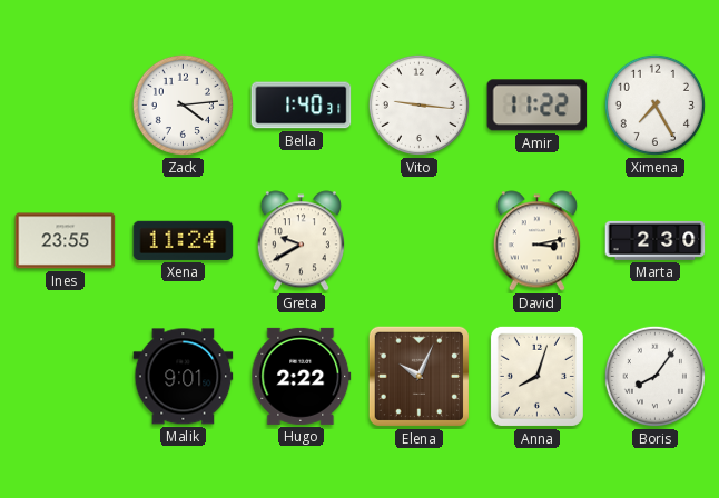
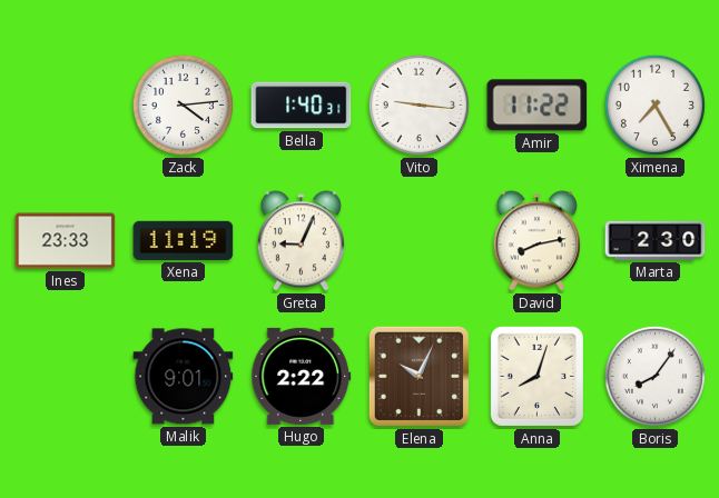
Ines: 23:55 -> 23:33
Xena: 11:24 -> 11:19
Greta: 9:40 -> 9:04
David: 3:13 -> 8:13
